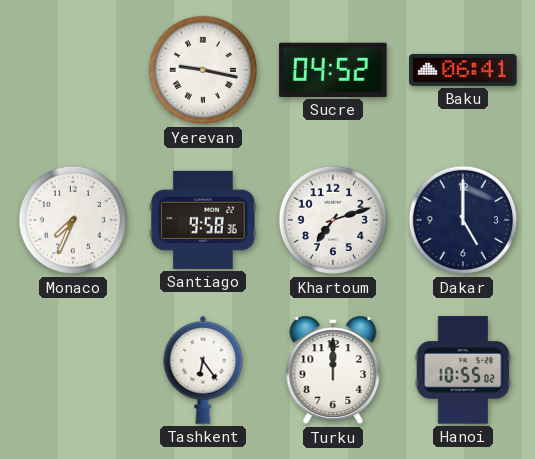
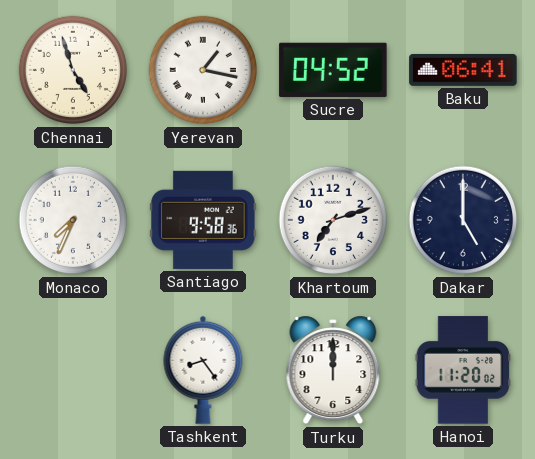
Chennai: none -> 4:57
Yerevan: 9:17 -> 1:17
Tashkent: 6:24 -> 8:24
Hanoi: 10:55 -> 11:20
